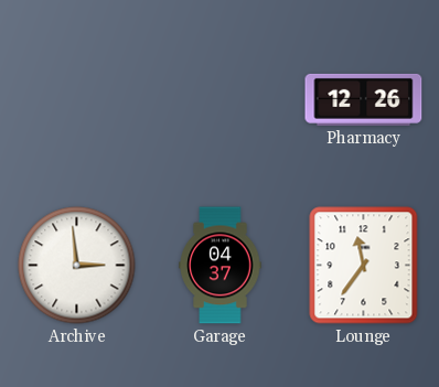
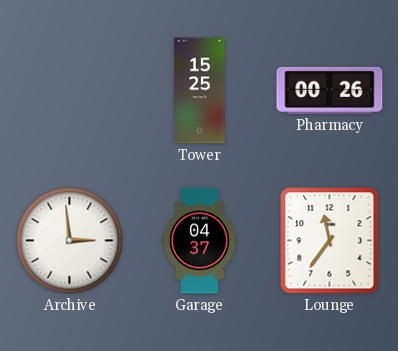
Tower: none -> 15:25
Pharmacy: 12:26 -> 00:26
